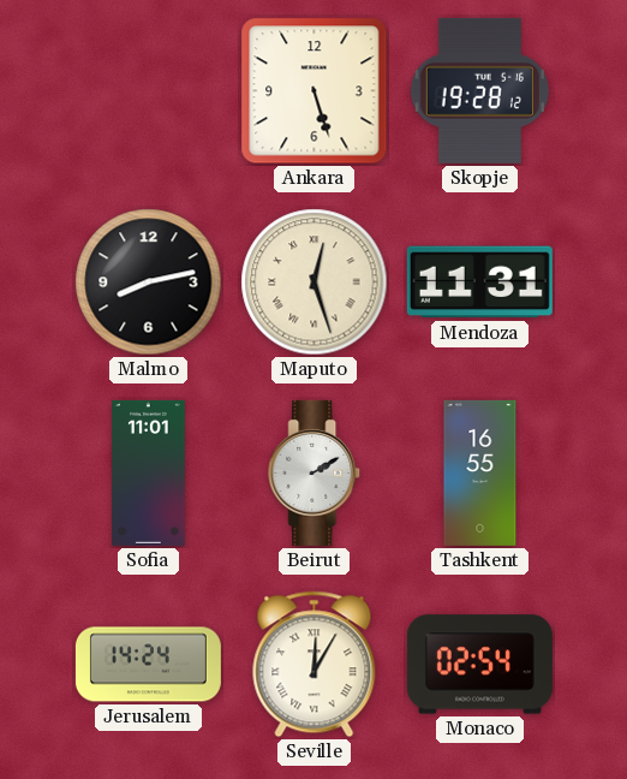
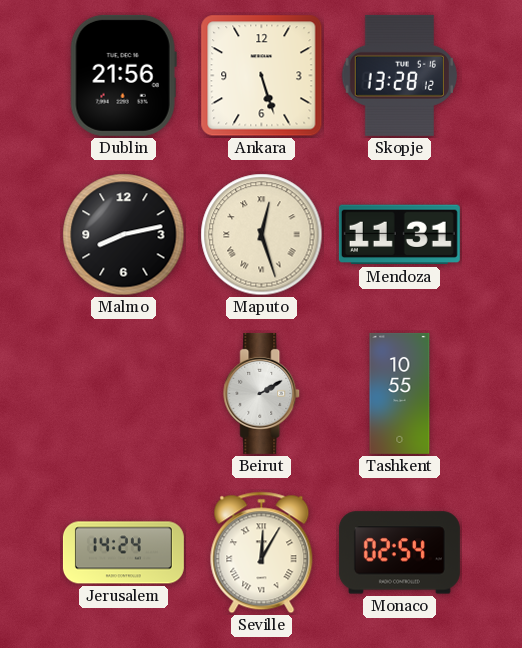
Dublin: none -> 21:56
Skopje: 19:28 -> 13:28
Sofia: 11:01 -> none
Tashkent: 16:55 -> 10:55
